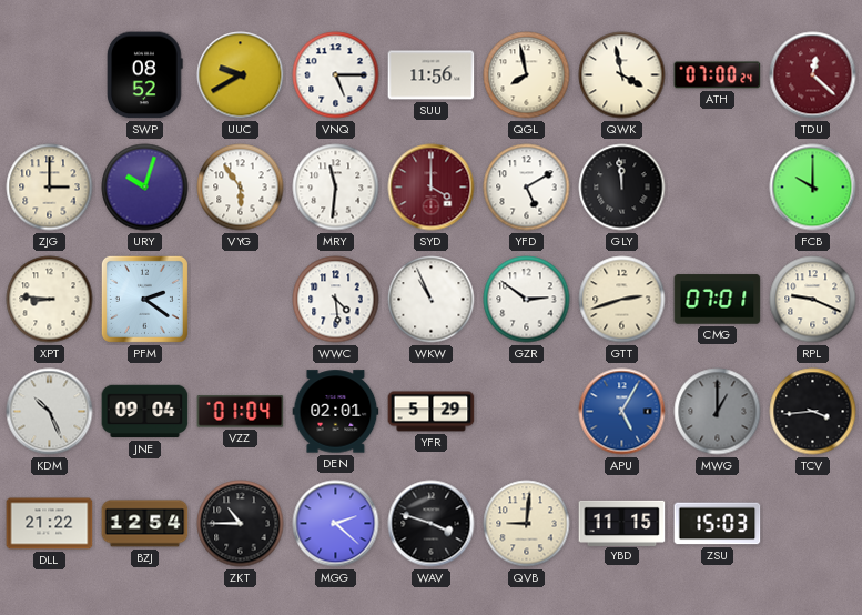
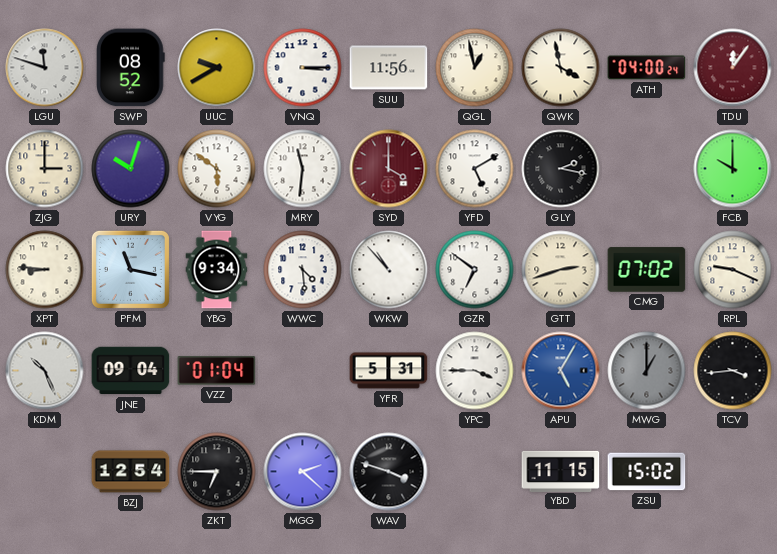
LGU: none -> 11:48
VNQ: 5:15 -> 3:15
QGL: 7:58 -> 12:58
ATH: 07:00 -> 04:00
TDU: 12:22 -> 12:06
VYG: 5:54 -> 5:51
GLY: 11:59 -> 2:17
PFM: 2:21 -> 11:17
YBG: none -> 9:34
WKW: 10:56 -> 10:53
GZR: 2:51 -> 6:51
CMG: 07:01 -> 07:02
DEN: 02:01 -> none
YFR: 5:29 -> 5:31
YPC: none -> 3:45
DLL: 21:22 -> none
ZKT: 10:45 -> 6:45
QVB: 9:01 -> none
ZSU: 15:03 -> 15:02
